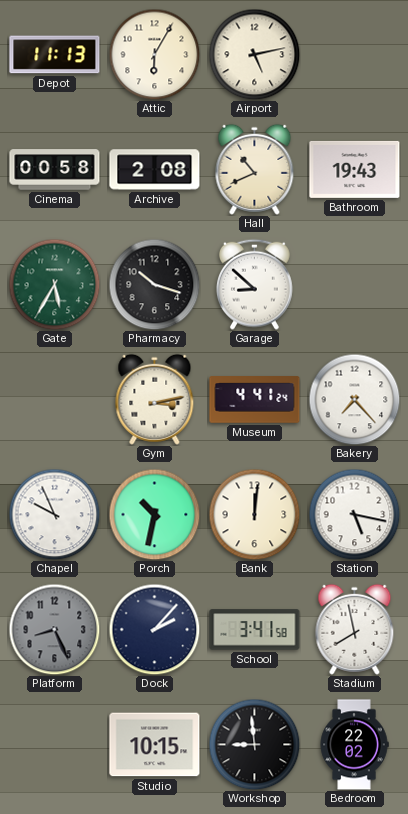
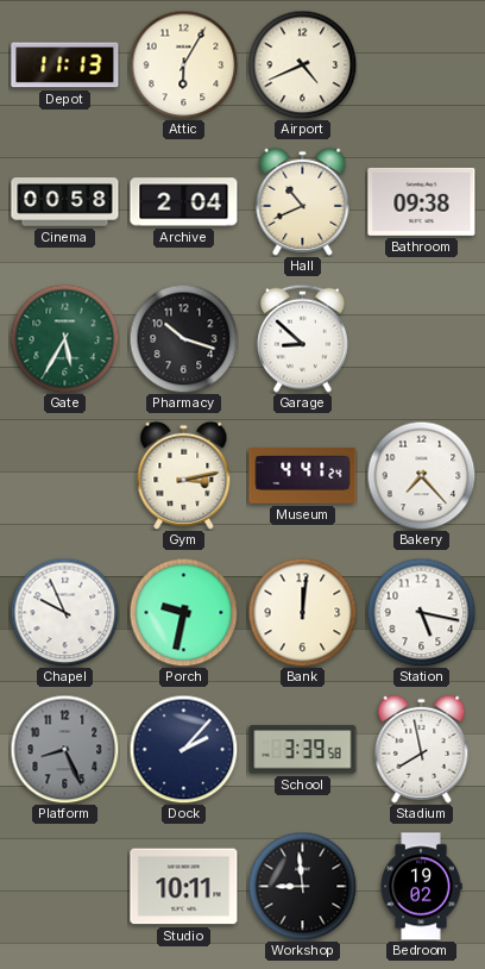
Airport: 5:13 -> 4:41
Archive: 2:08 -> 2:04
Bathroom: 19:43 -> 09:38
Porch: 10:32 -> 9:32
School: 3:41 -> 3:39
Studio: 10:15 -> 10:11
Bedroom: 22:02 -> 19:02
